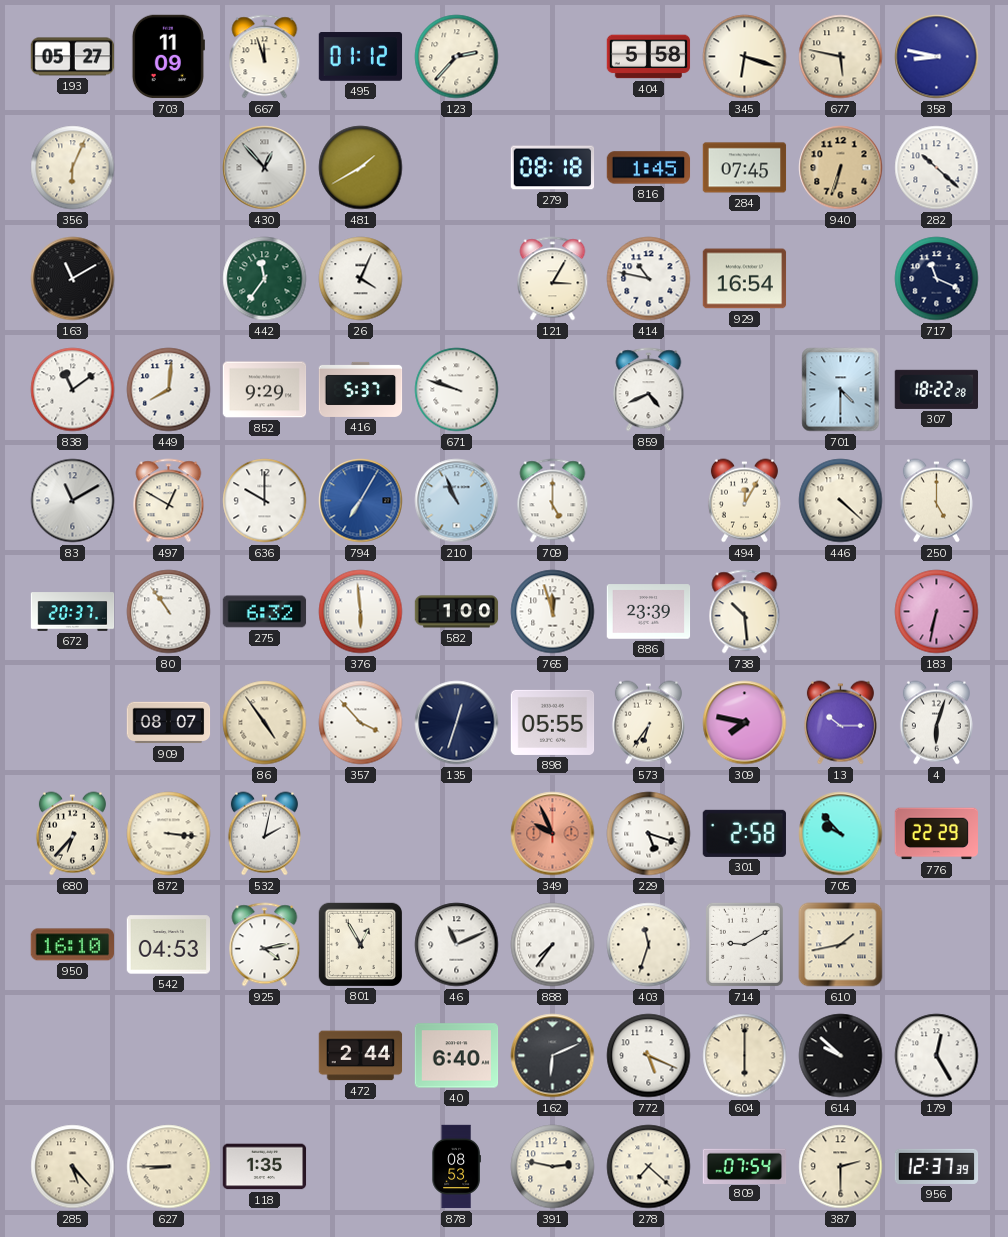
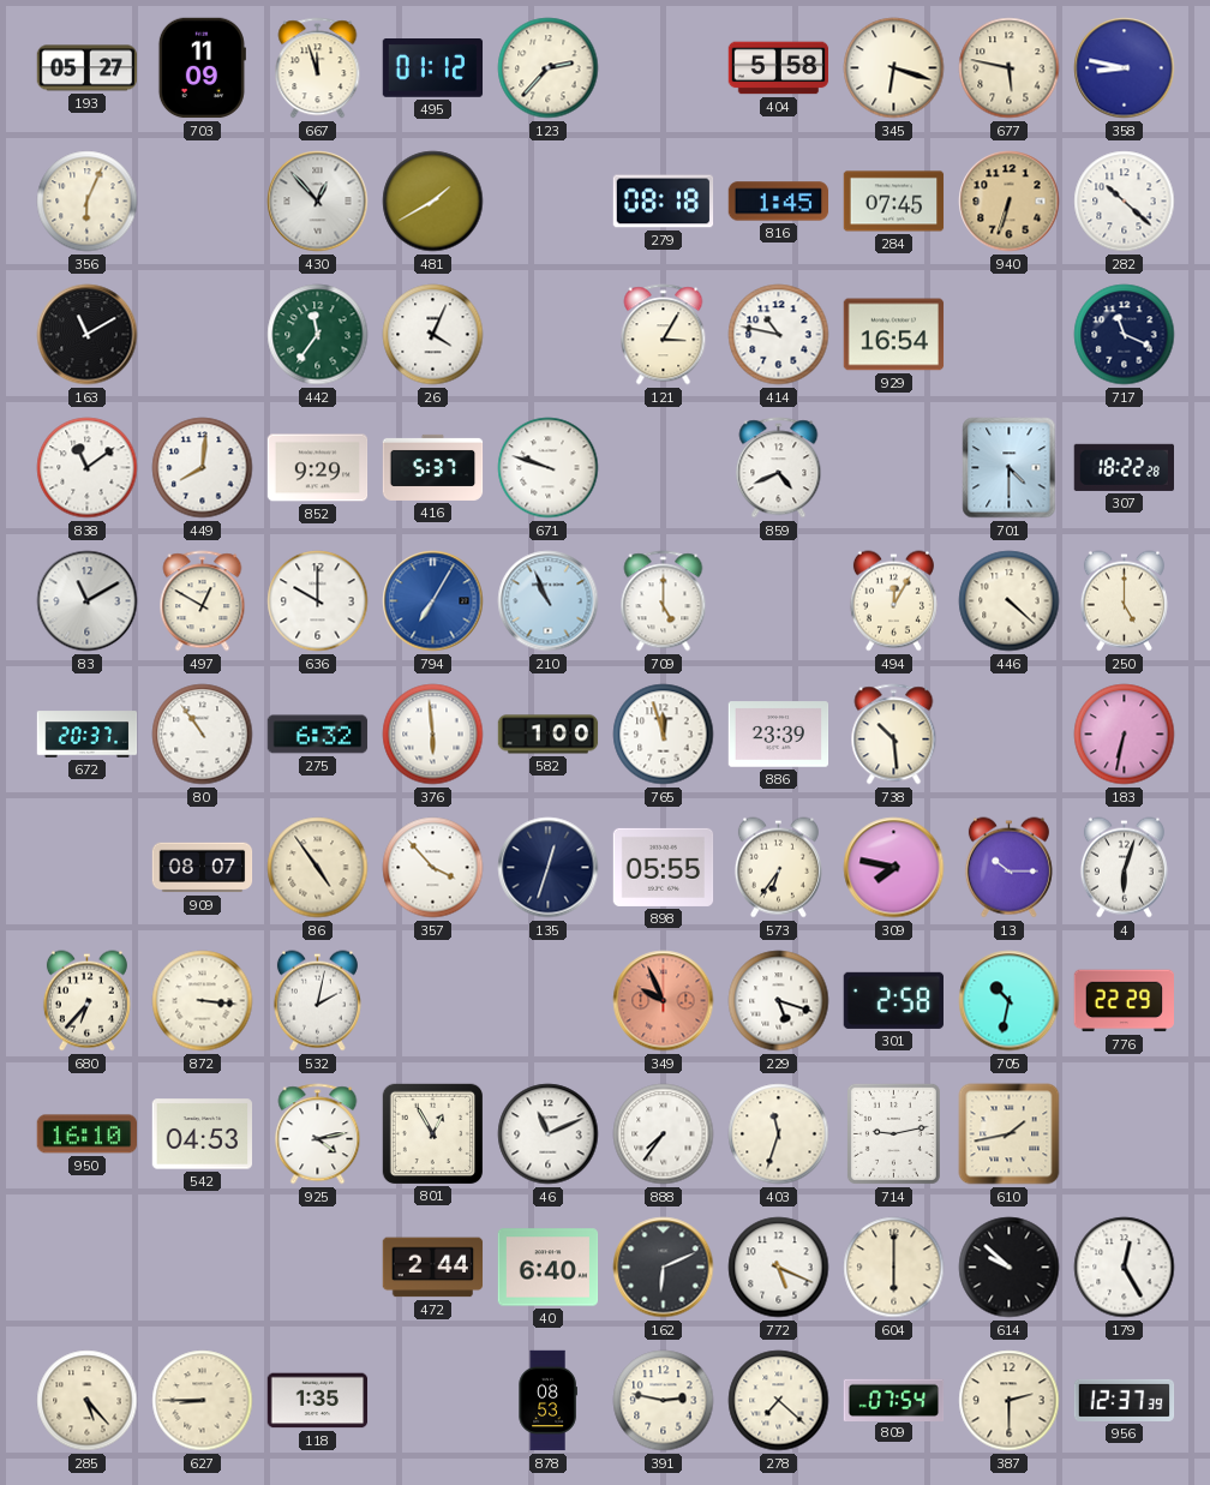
705: 9:53 -> 10:32
714: 9:10 -> 9:13
